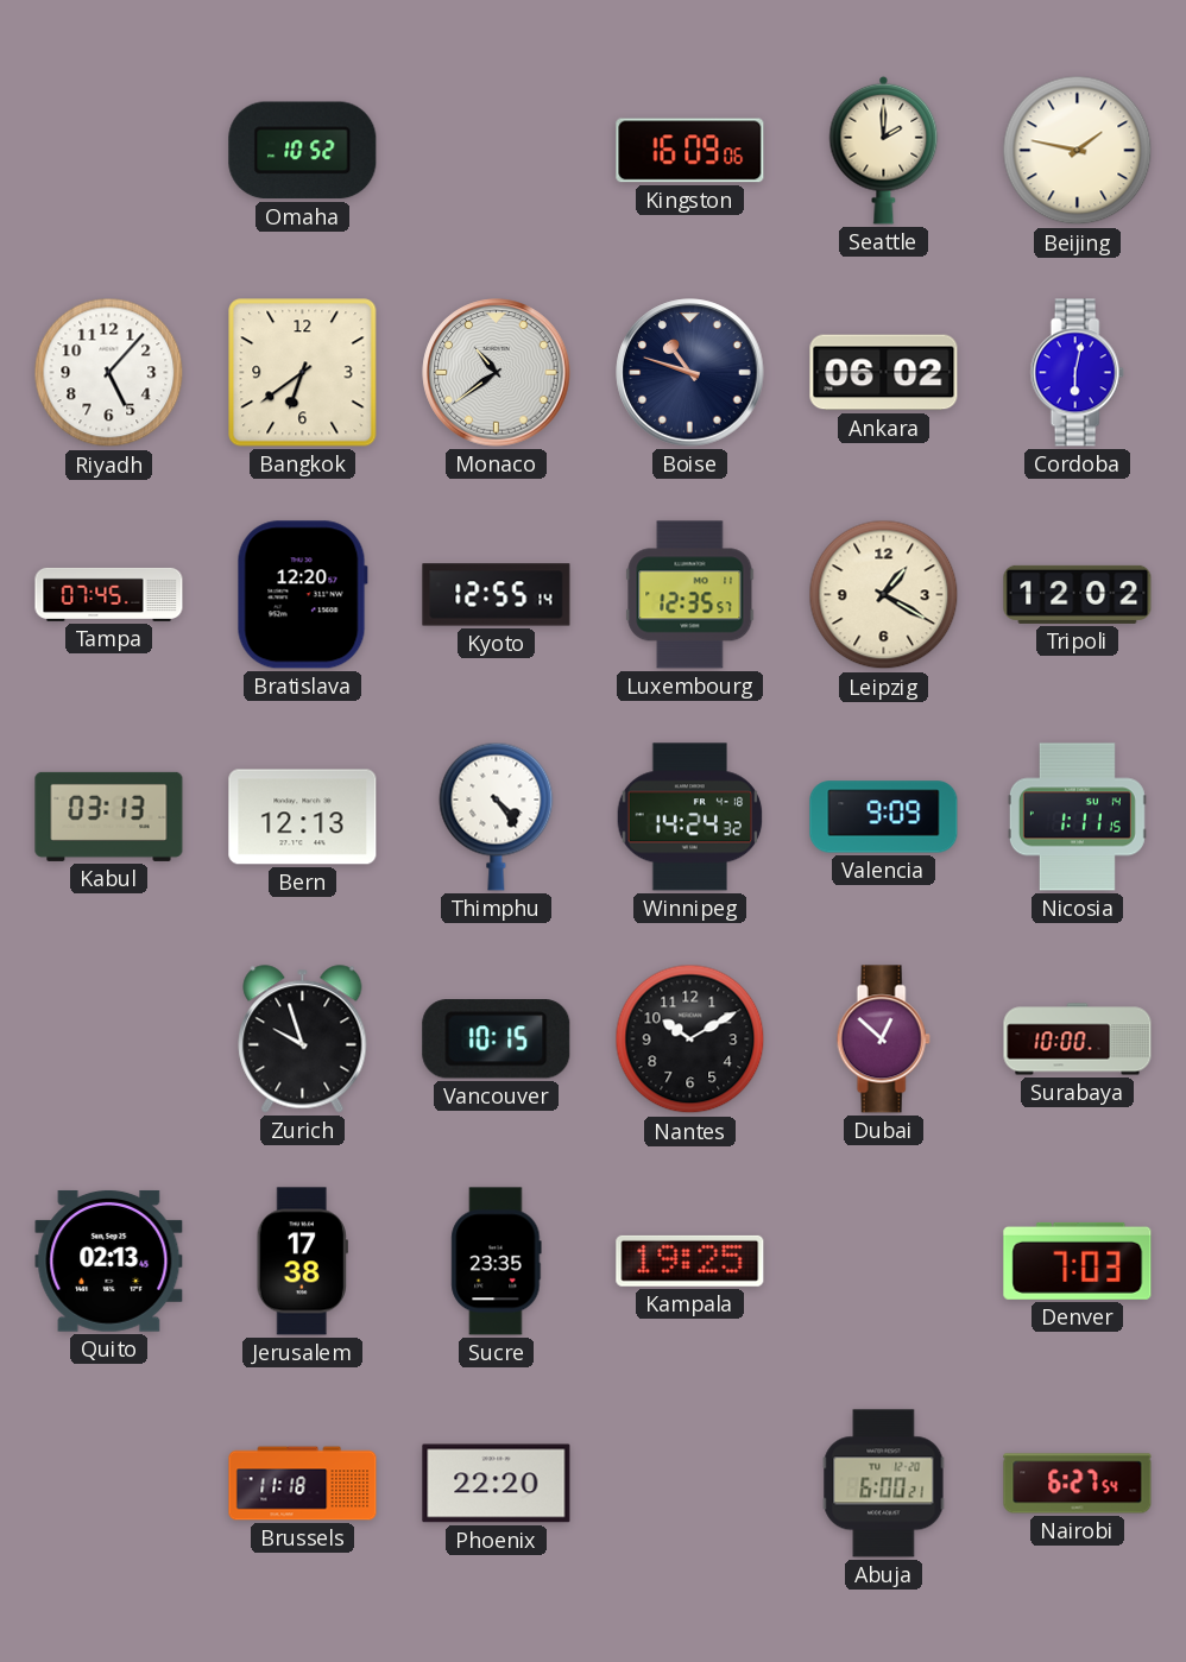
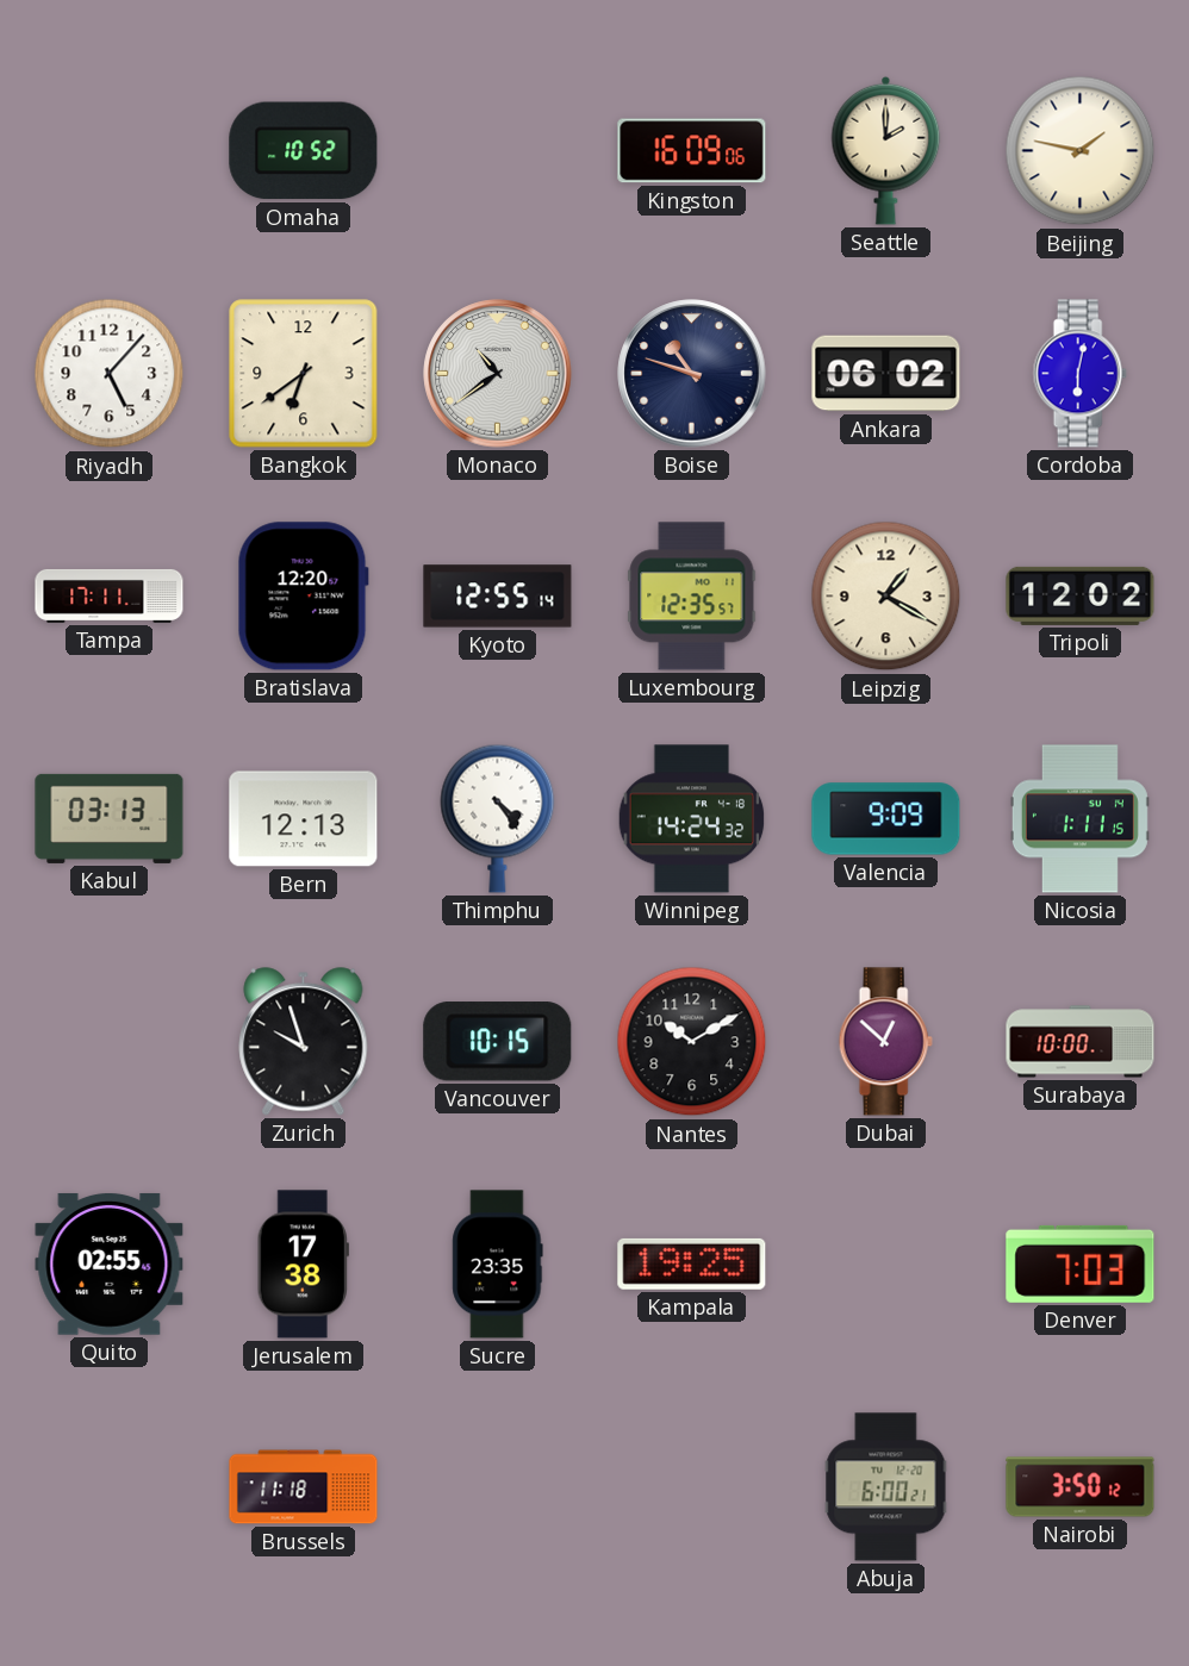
Tampa: 07:45 -> 17:11
Quito: 02:13 -> 02:55
Phoenix: 22:20 -> none
Nairobi: 6:27 -> 3:50
